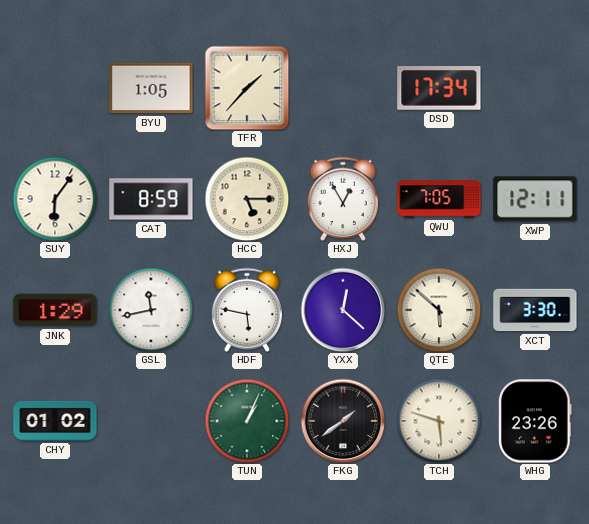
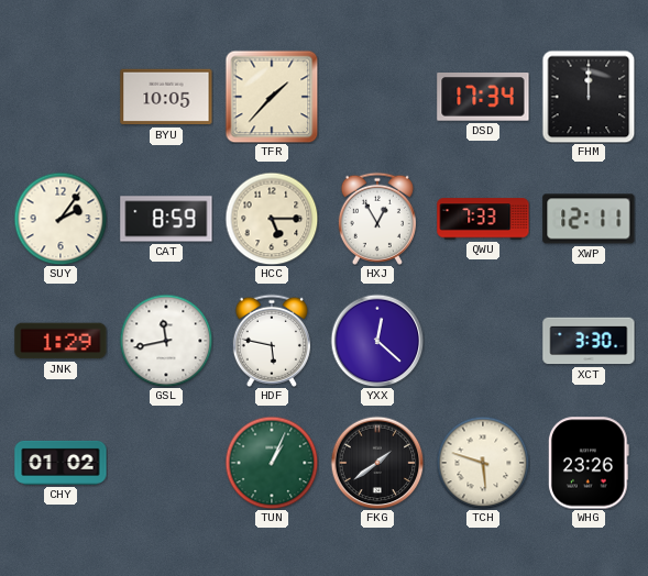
BYU: 1:05 -> 10:05
FHM: none -> 12:00
SUY: 6:06 -> 2:06
QWU: 7:05 -> 7:33
QTE: 5:52 -> none
